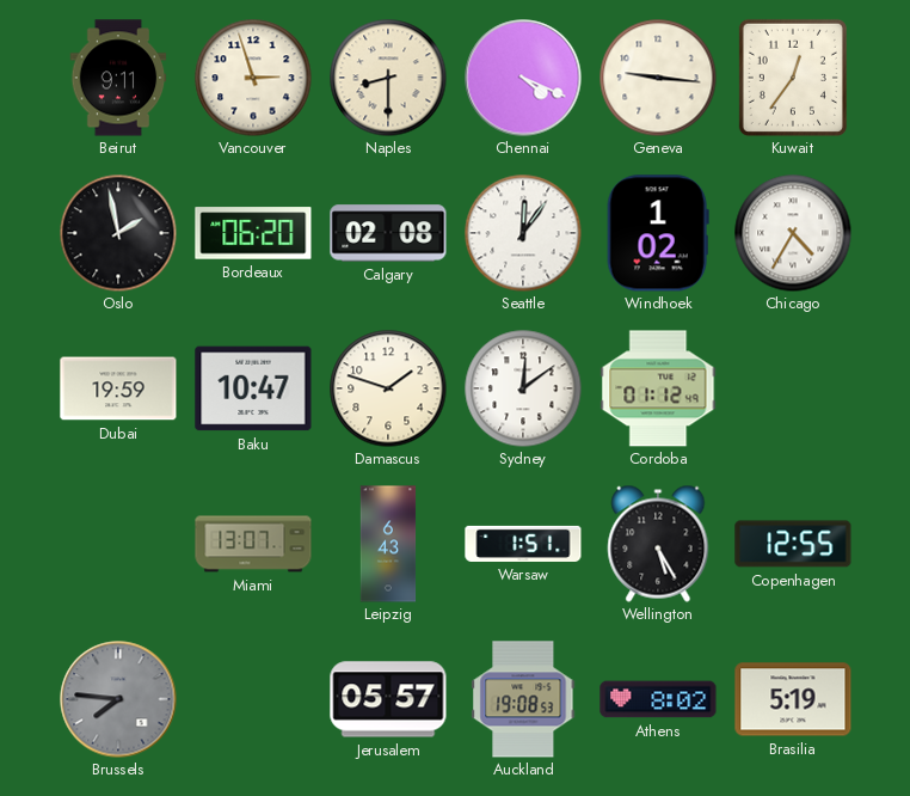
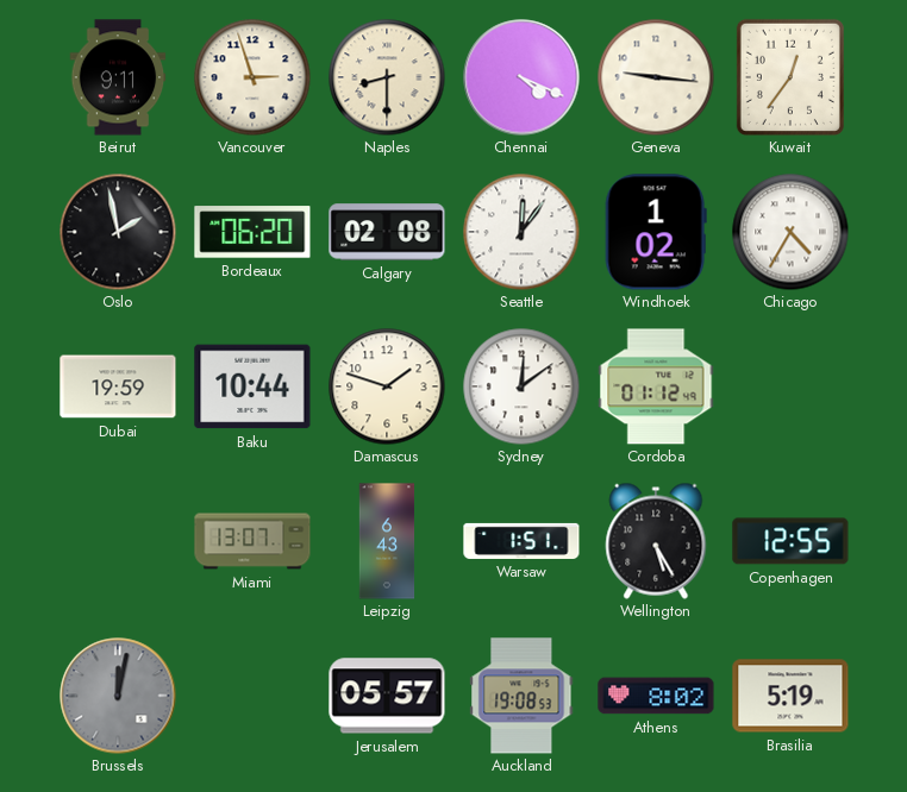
Baku: 10:47 -> 10:44
Brussels: 7:46 -> 12:02
